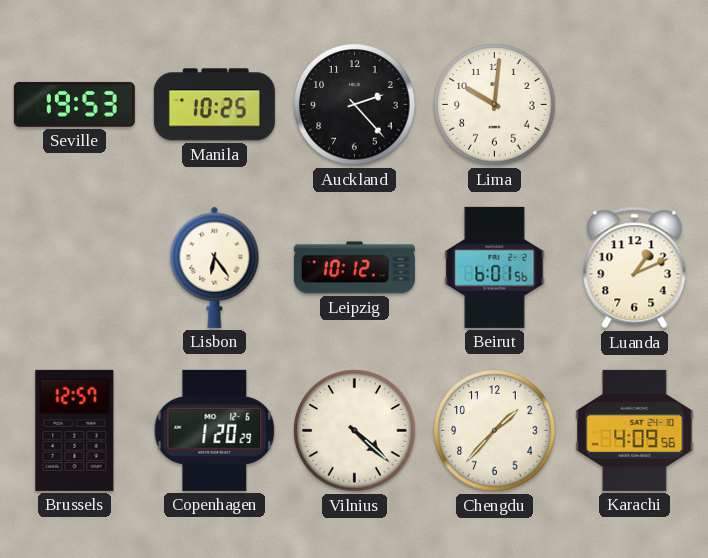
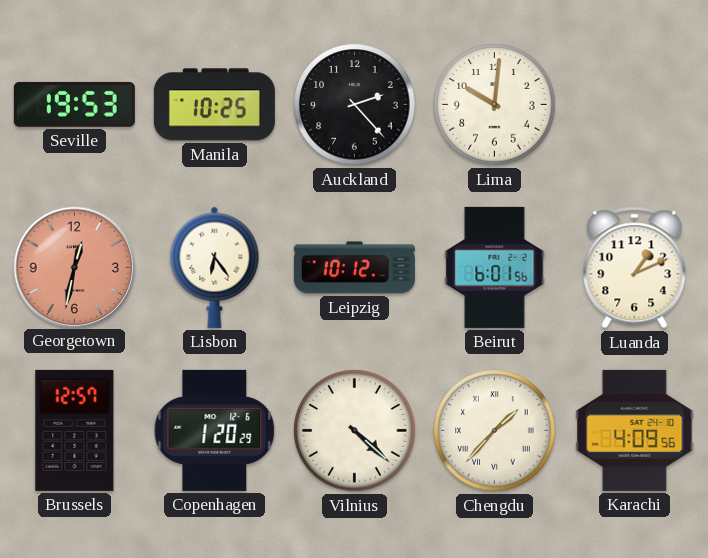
Georgetown: none -> 12:32
Chengdu numerals: Arabic -> Roman
